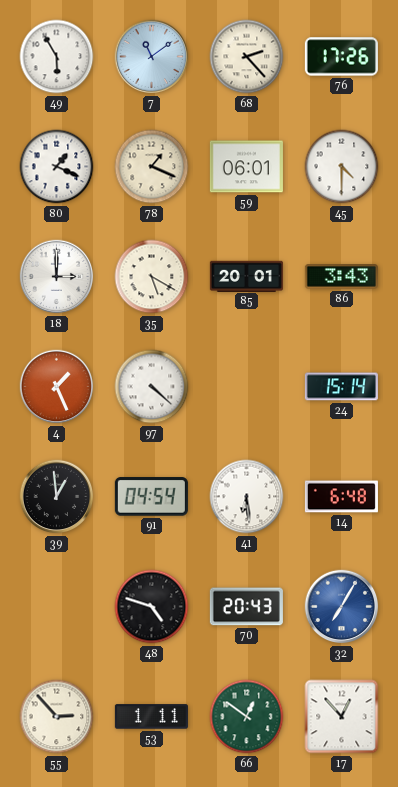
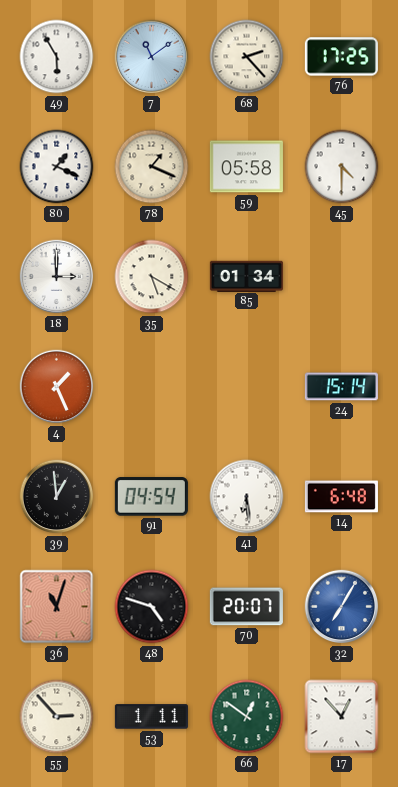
76: 17:26 -> 17:25
59: 06:01 -> 05:58
85: 20:01 -> 01:34
86: 3:43 -> none
97: 4:22 -> none
36: none -> 11:03
70: 20:43 -> 20:07
